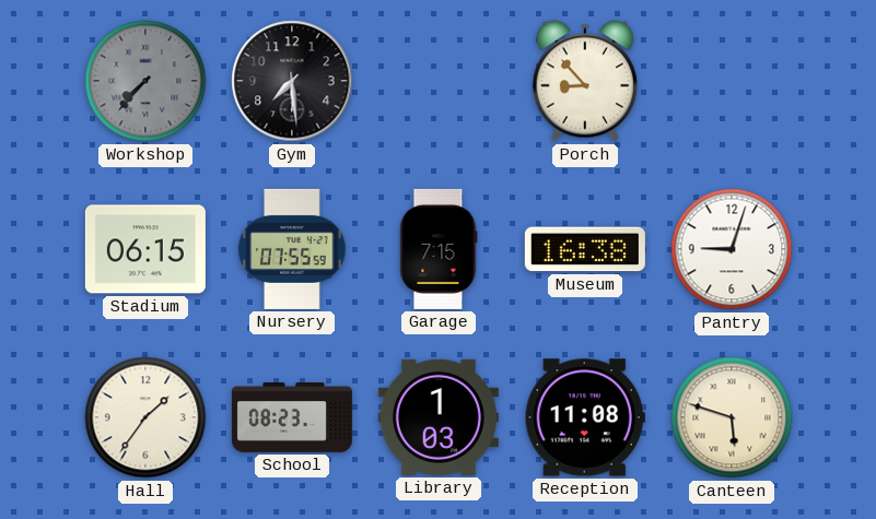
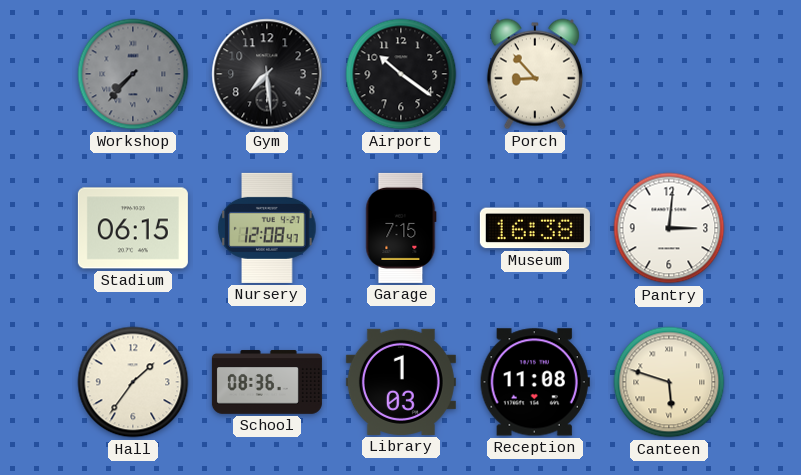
Airport: none -> 10:21
Nursery: 07:55 -> 12:08
Pantry: 9:03 -> 3:01
School: 08:23 -> 08:36
